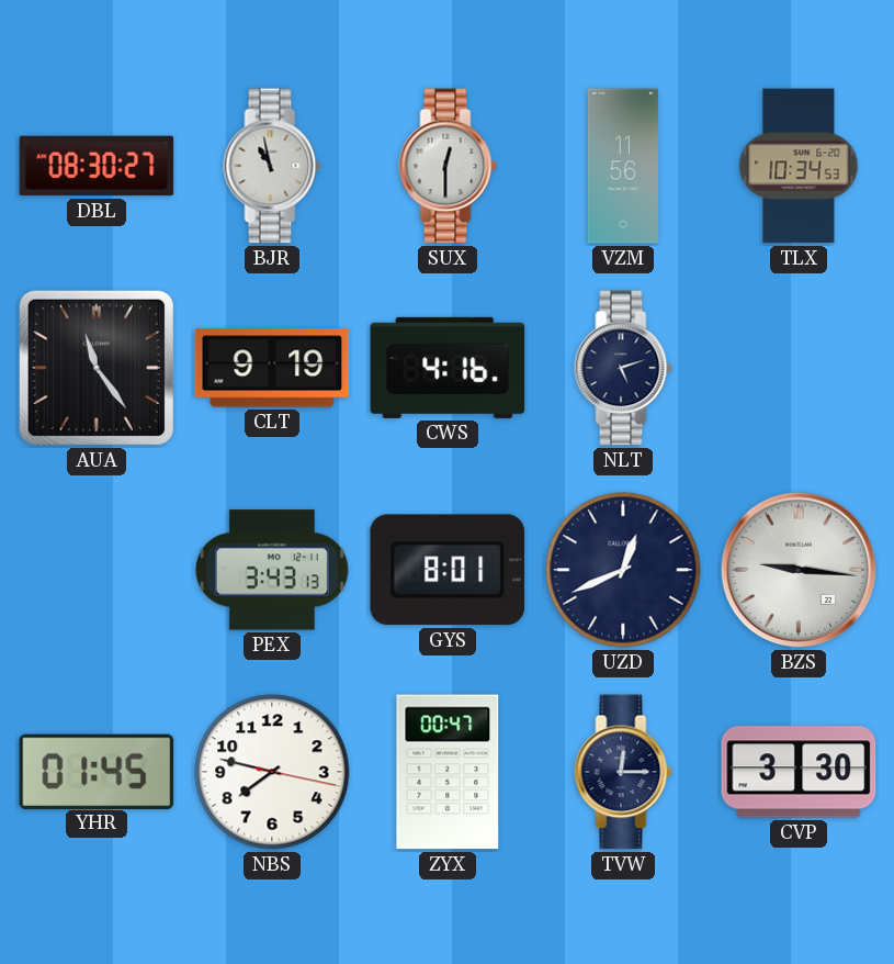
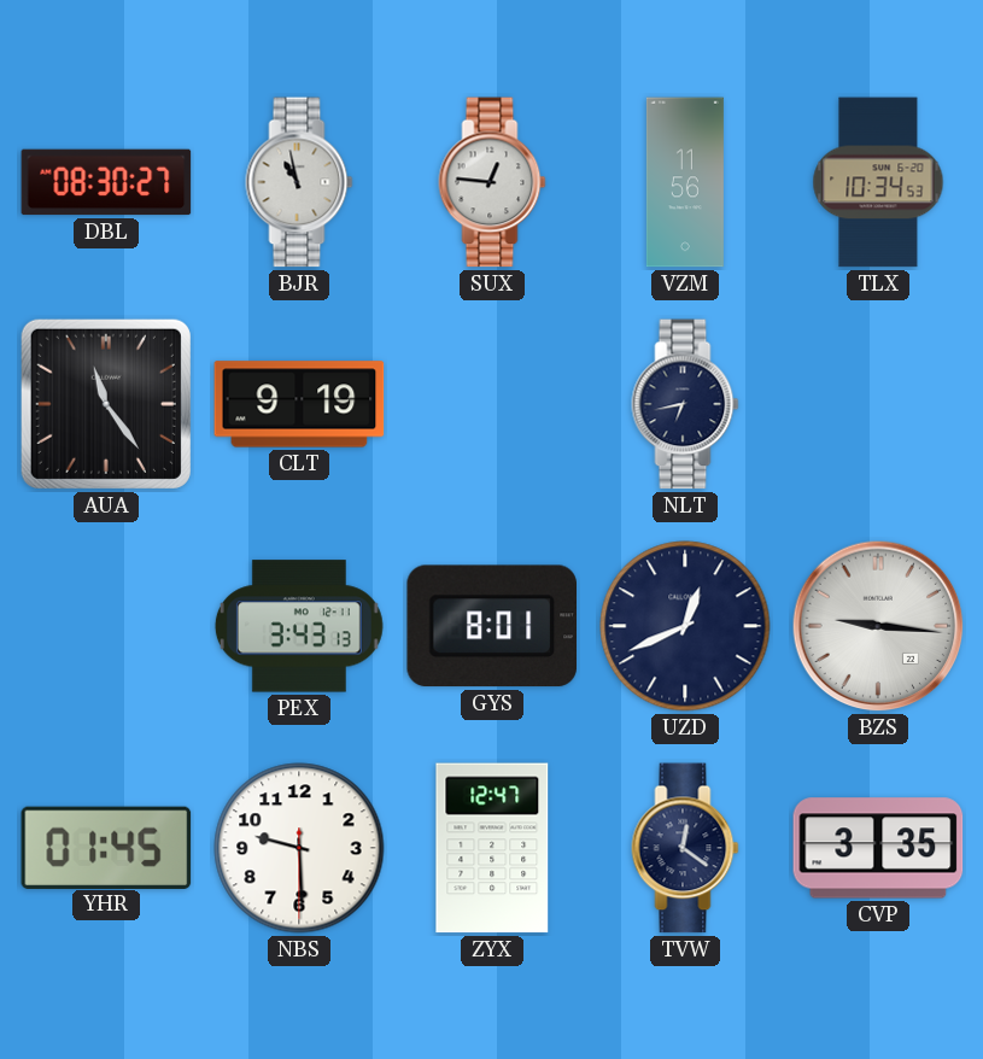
SUX: 12:30 -> 12:46
CWS: 4:16 -> none
NLT: 5:12 -> 6:43
NBS: 7:47 -> 9:29
ZYX: 00:47 -> 12:47
TVW: 12:15 -> 12:21
CVP: 3:30 -> 3:35
